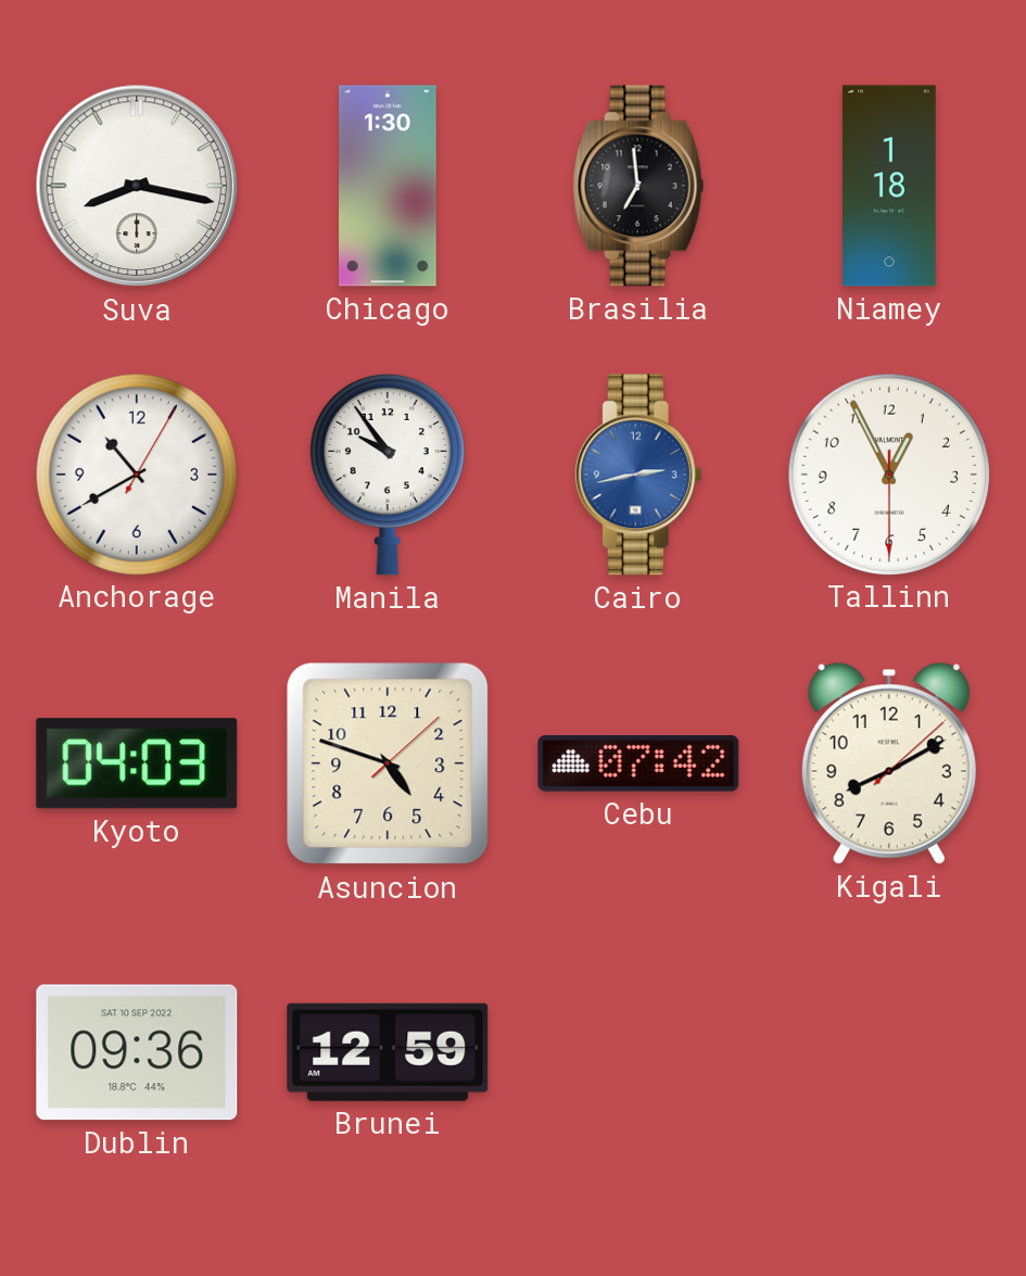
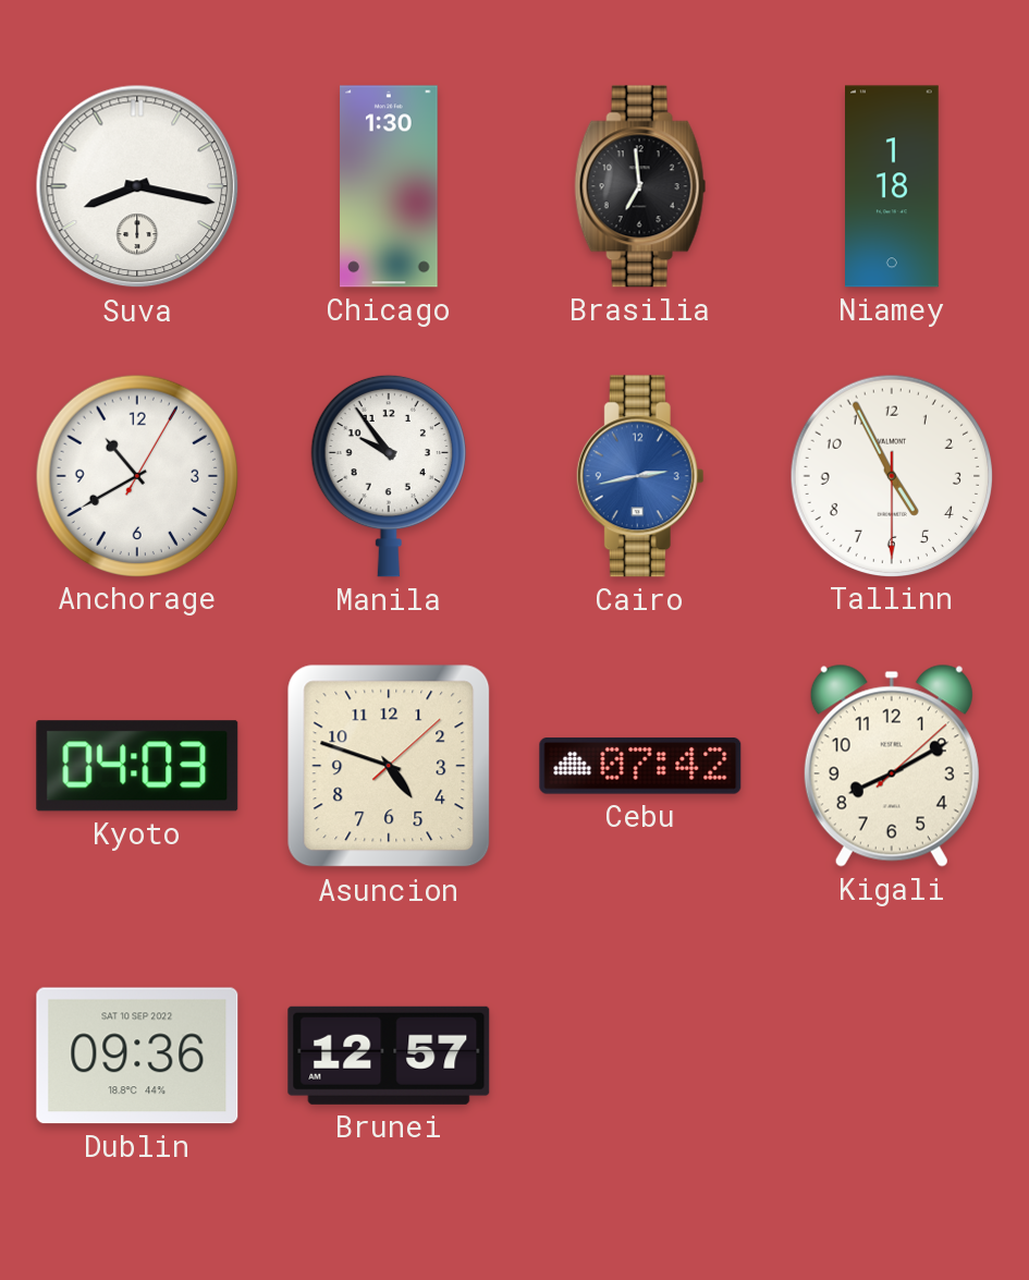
Tallinn: 12:55 -> 4:55
Brunei: 12:59 -> 12:57
